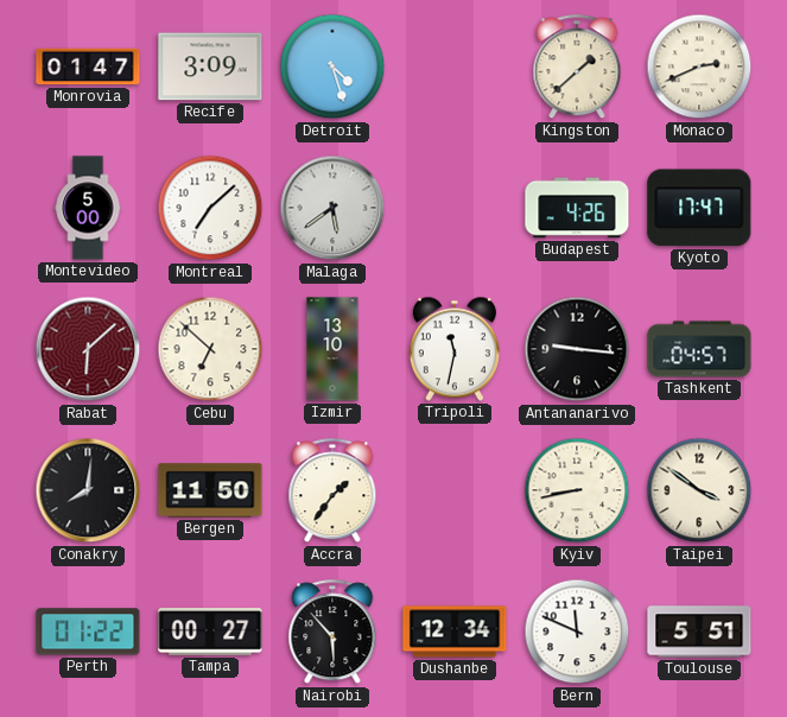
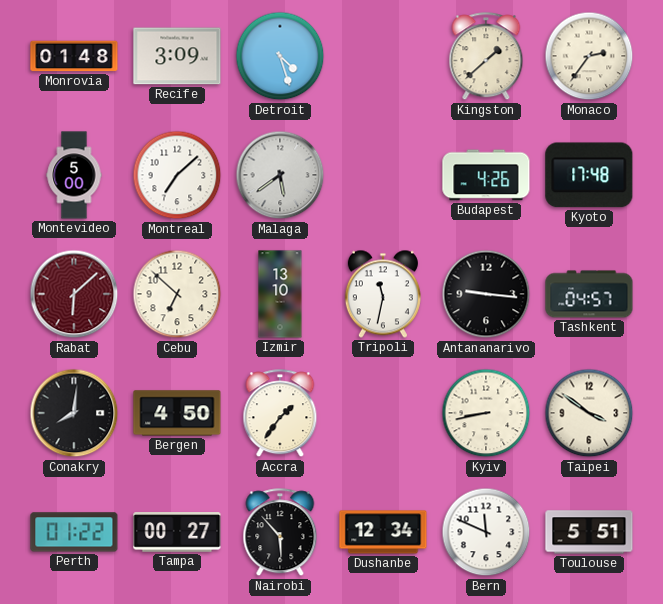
Monrovia: 01:47 -> 01:48
Monaco: 2:41 -> 2:36
Kyoto: 17:47 -> 17:48
Bergen: 11:50 -> 4:50
